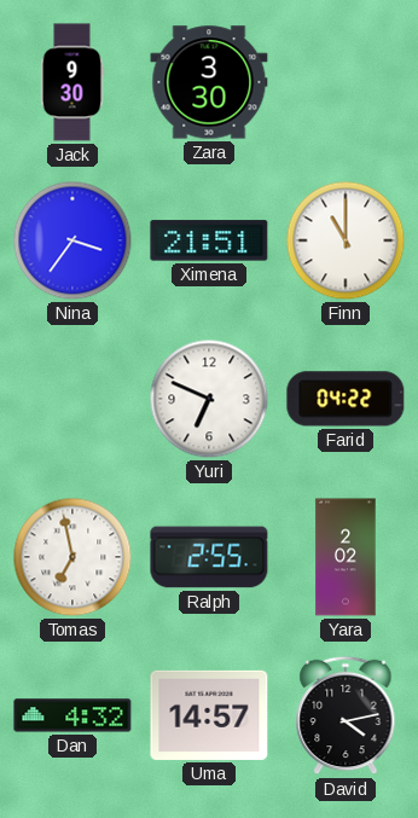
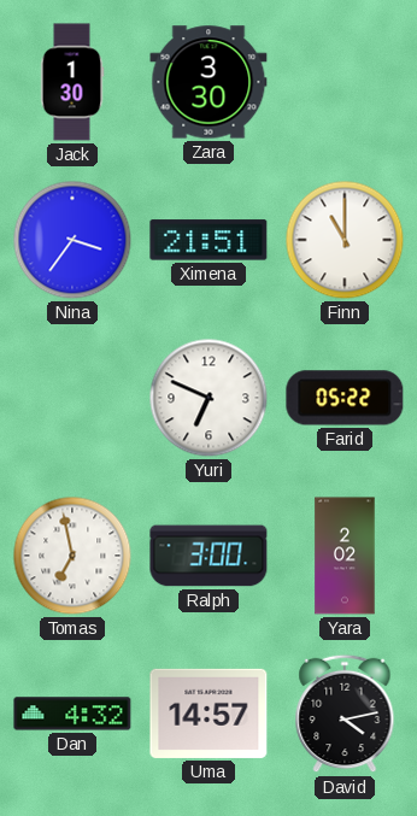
Jack: 9:30 -> 1:30
Farid: 04:22 -> 05:22
Ralph: 2:55 -> 3:00
